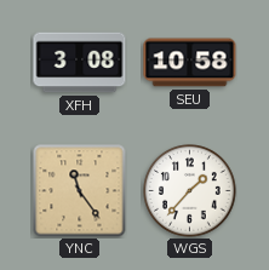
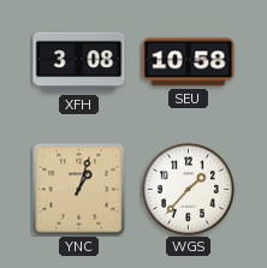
YNC: 11:24 -> 1:03
